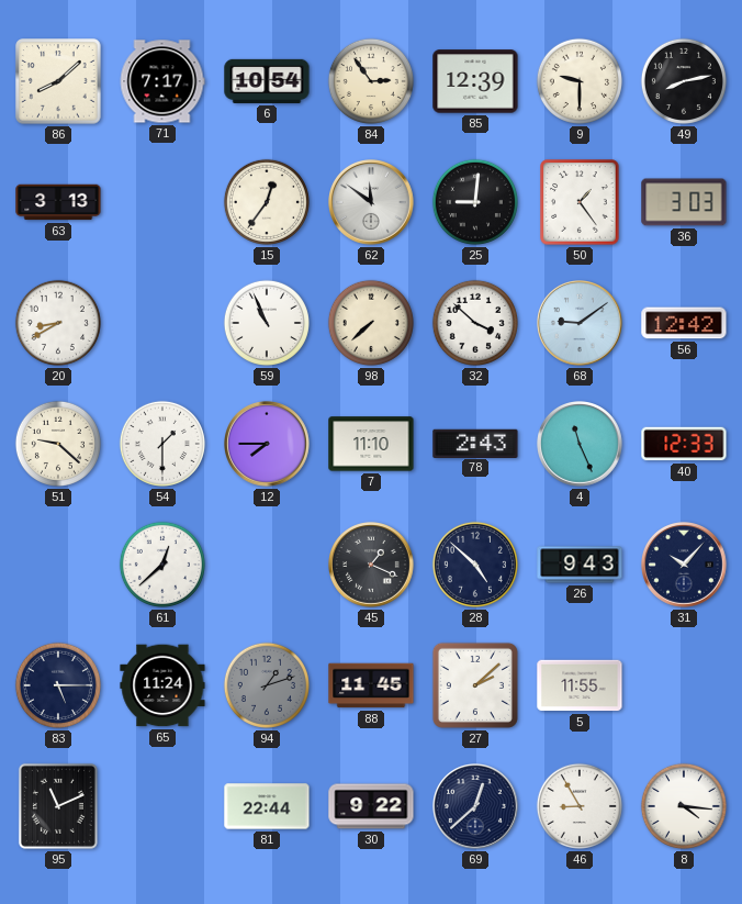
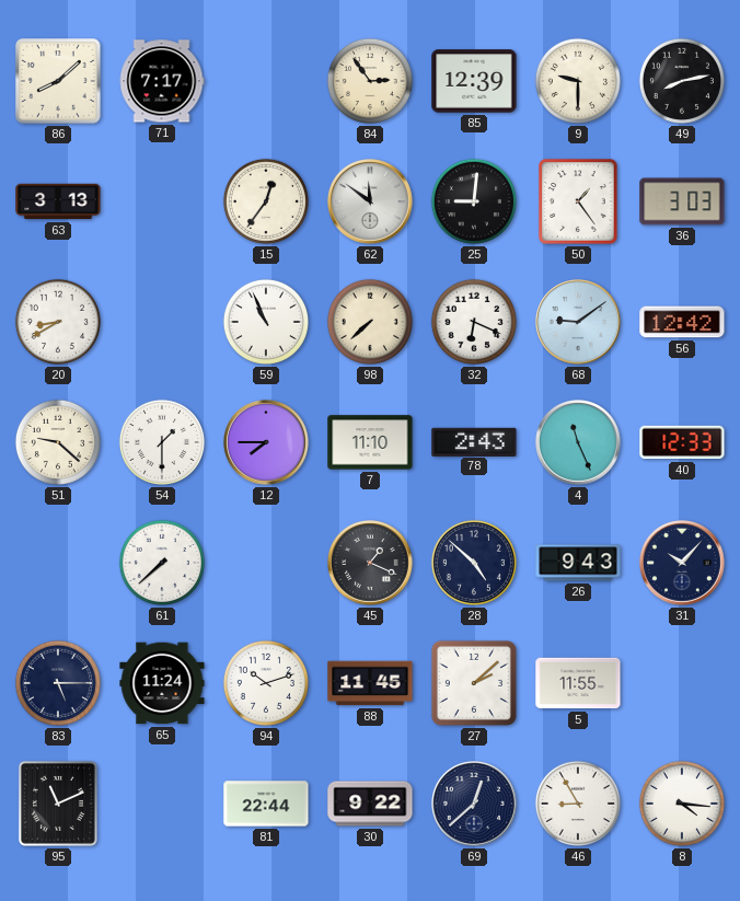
6: 10:54 -> none
32: 3:52 -> 6:19
61: 12:38 -> 7:38
94: 1:12 -> 10:12
94 dial: grey -> white
